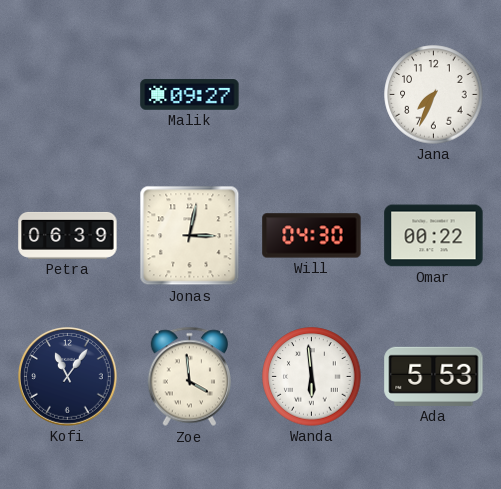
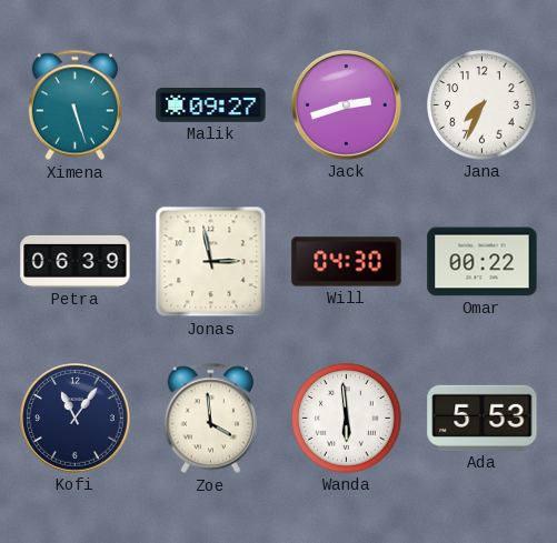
Ximena: none -> 5:27
Jack: none -> 2:42
Jonas: 3:02 -> 2:58
